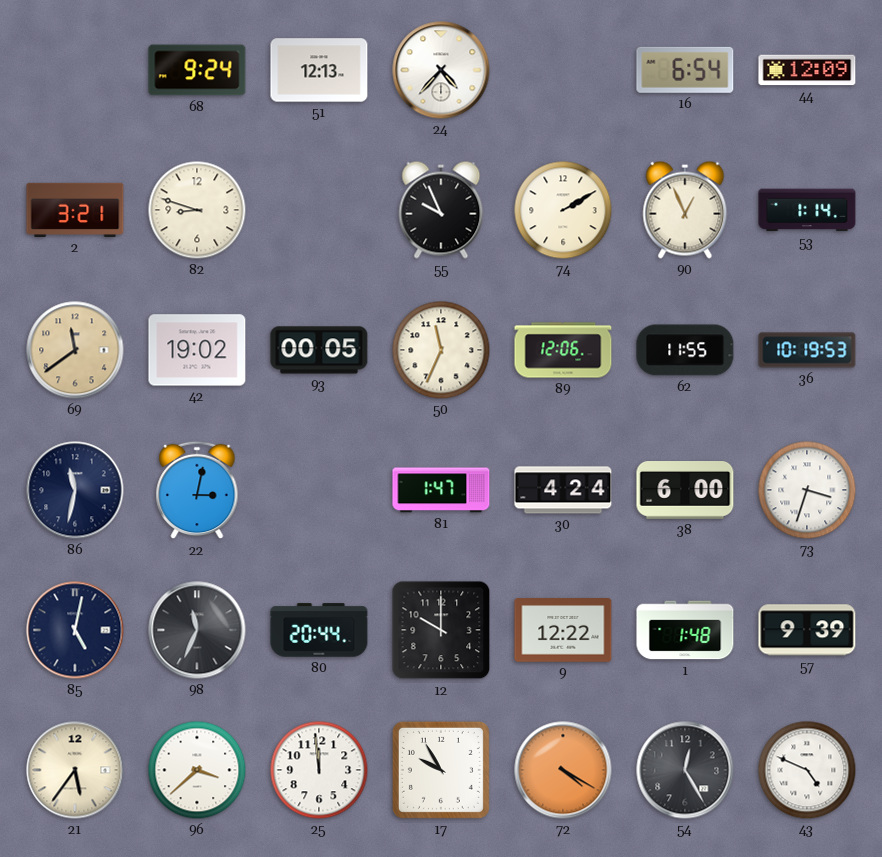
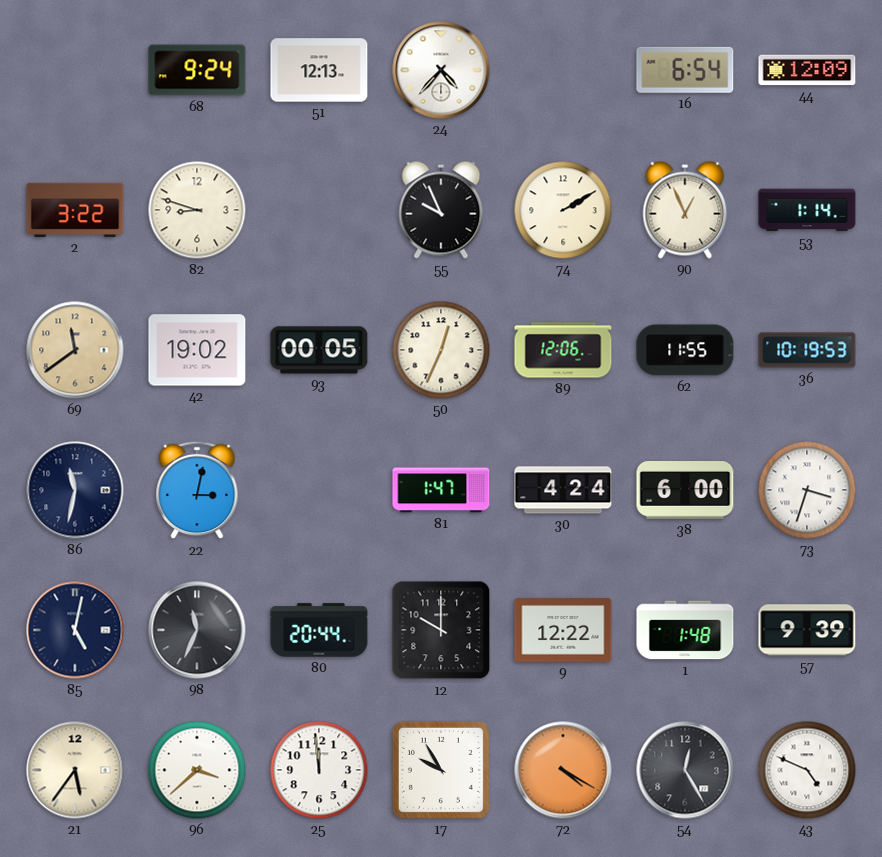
2: 3:21 -> 3:22
50: 11:34 -> 12:34
